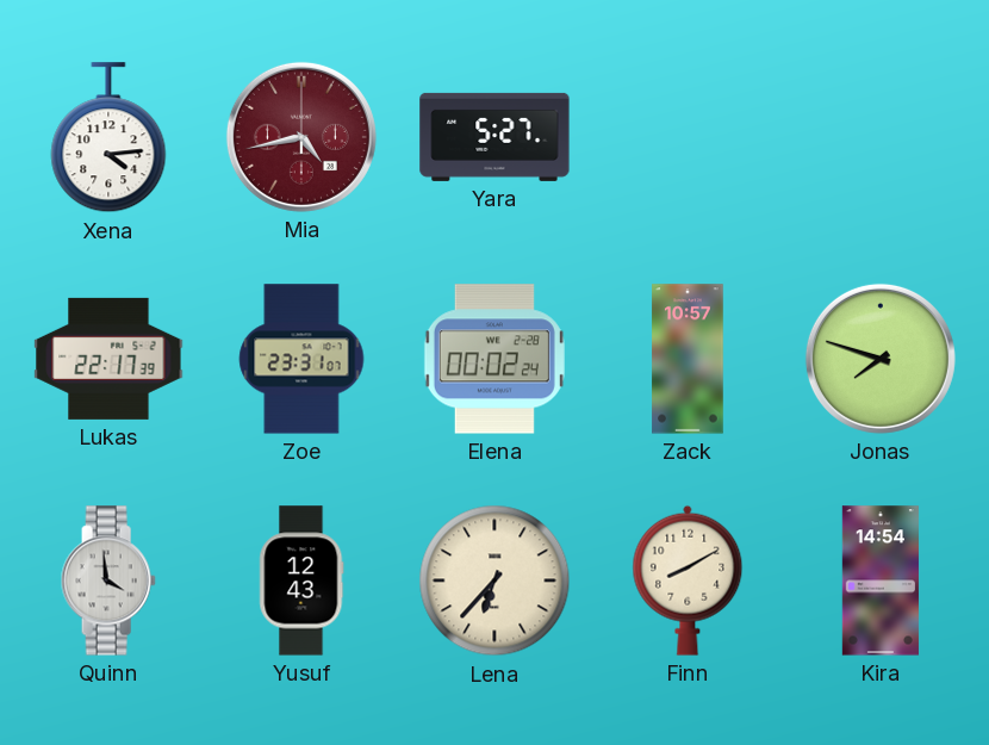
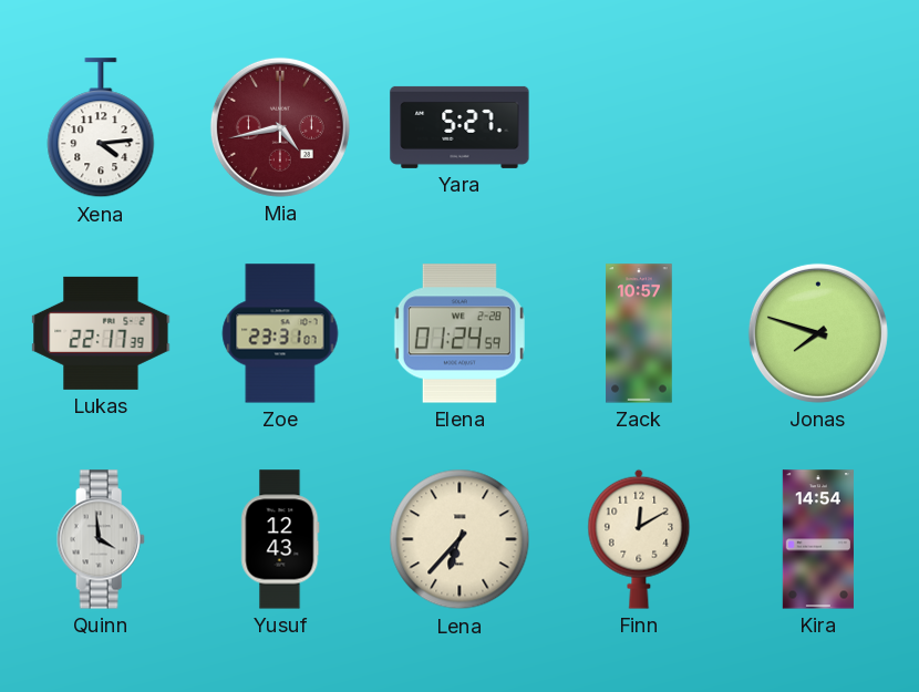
Elena: 00:02 -> 01:24
Finn: 8:10 -> 12:10
